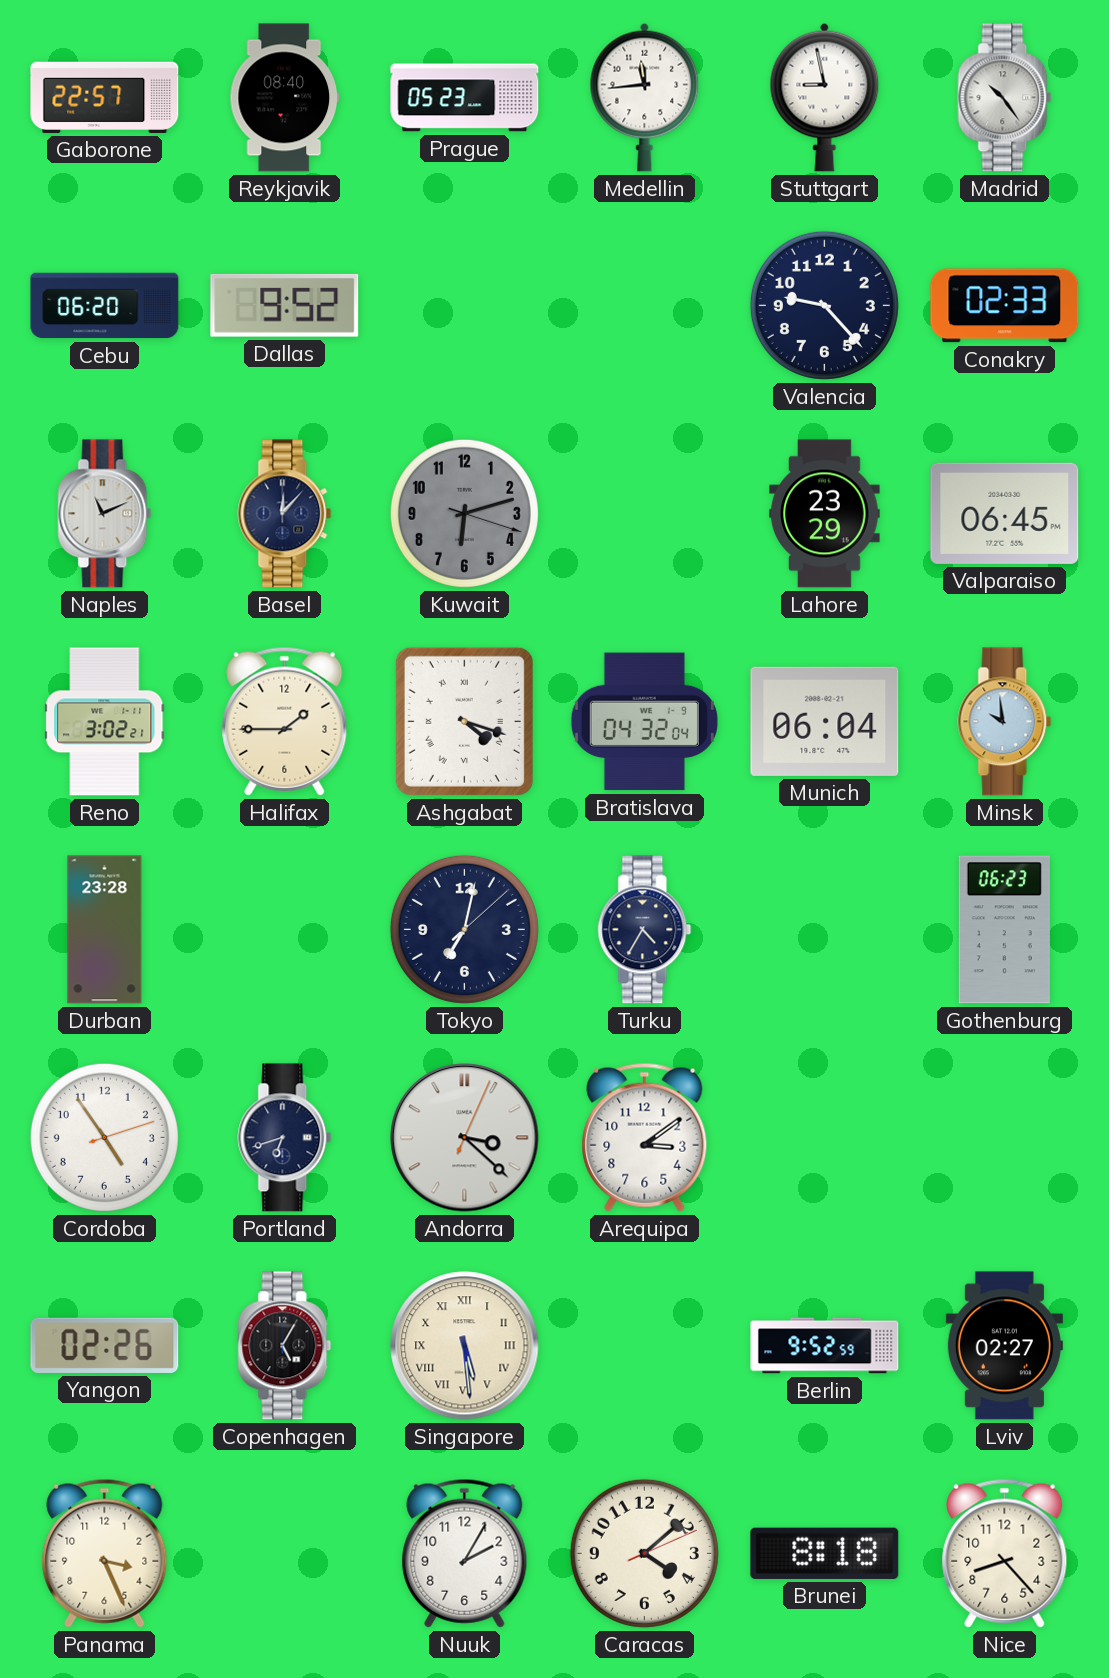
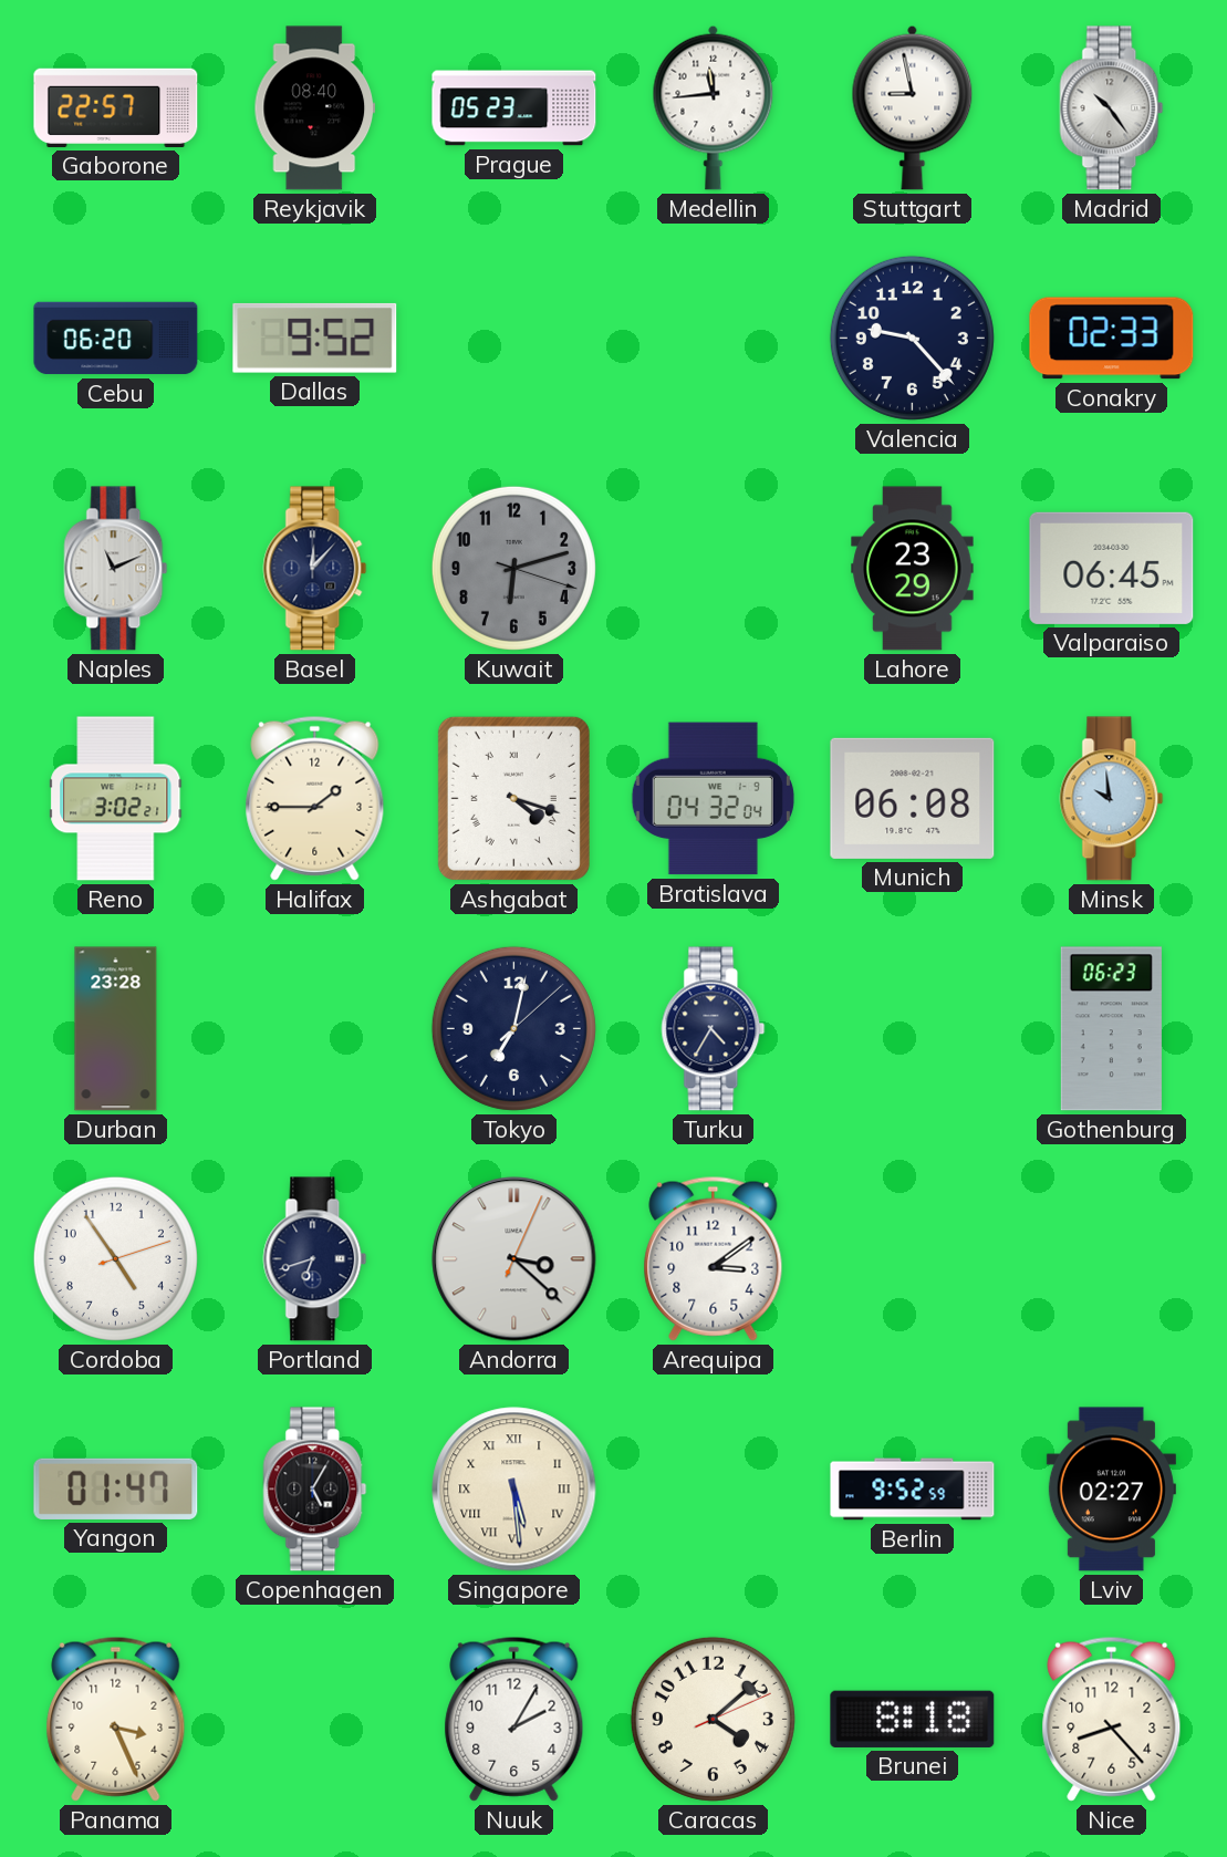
Munich: 06:04 -> 06:08
Yangon: 02:26 -> 01:47
